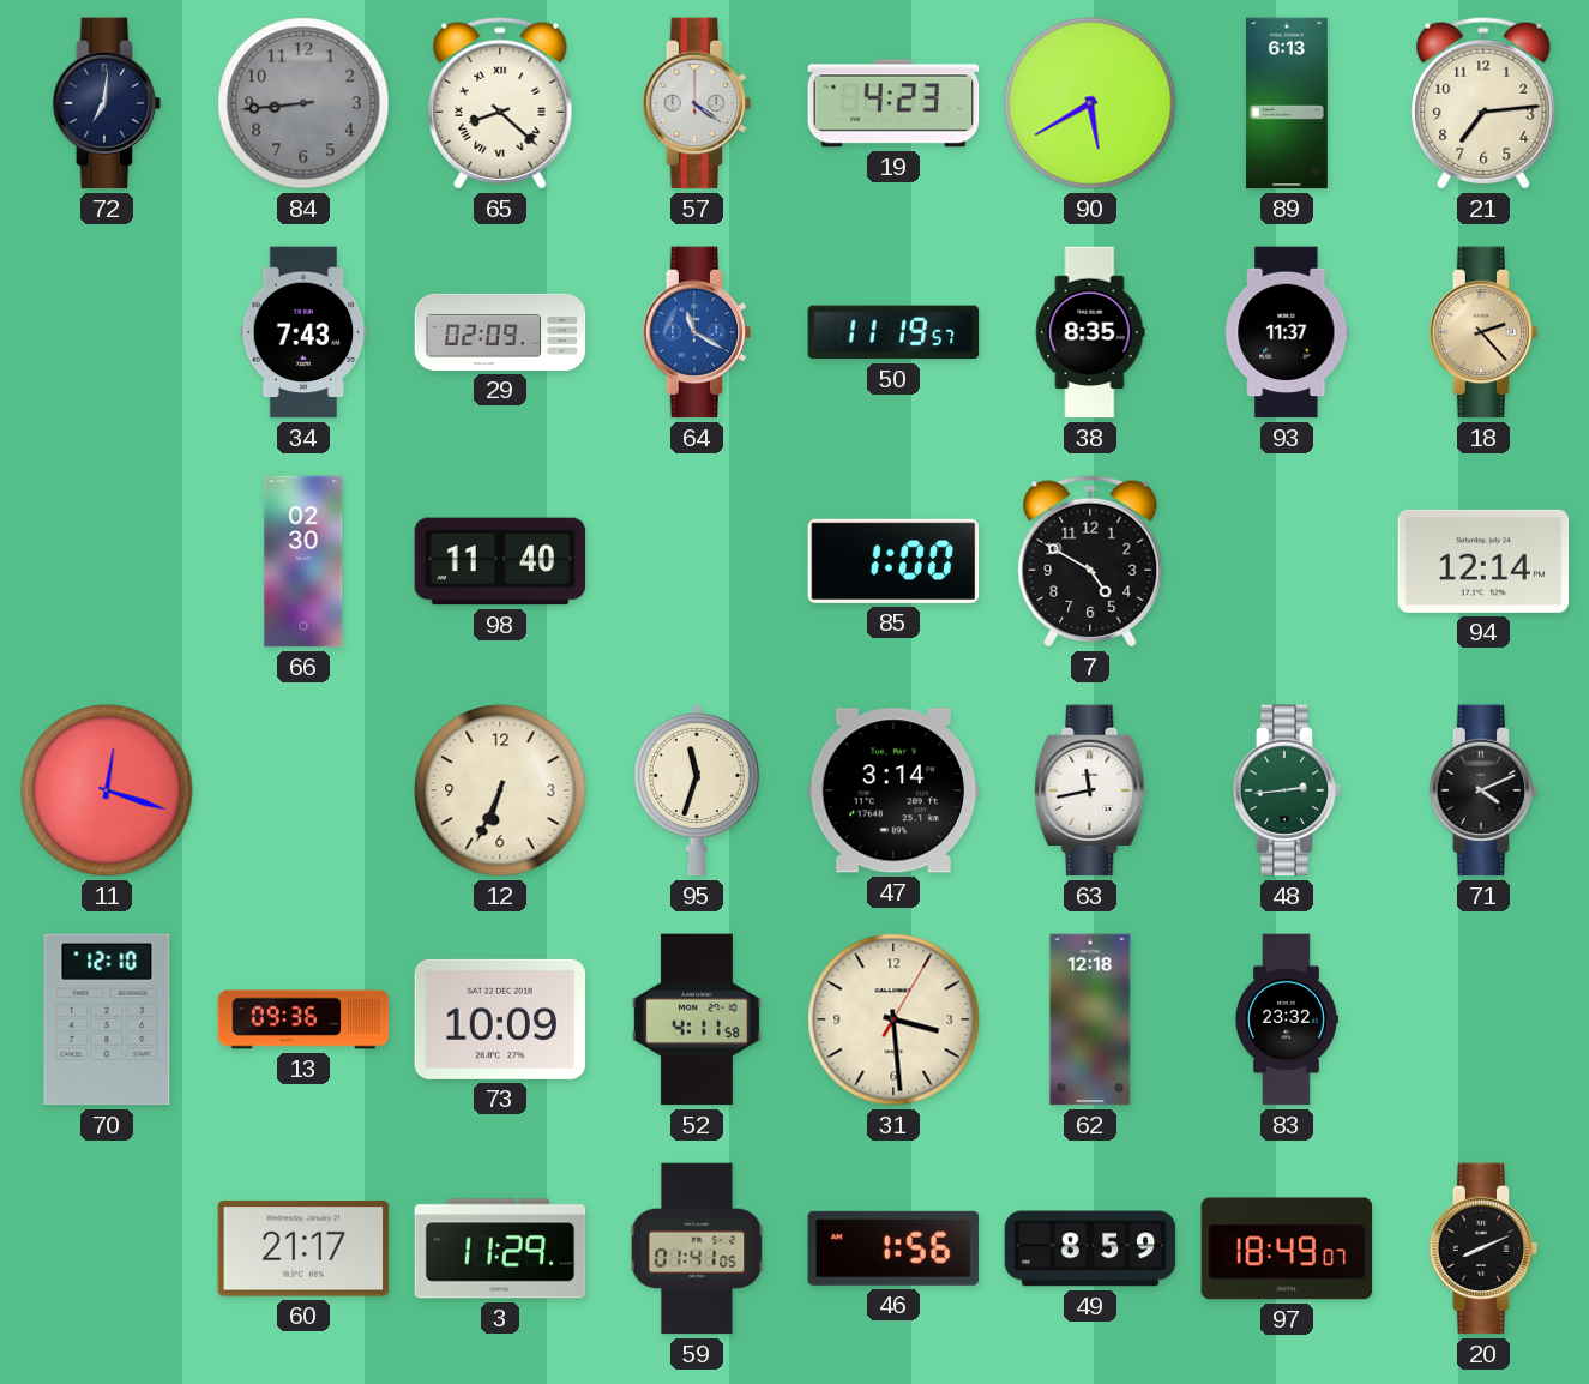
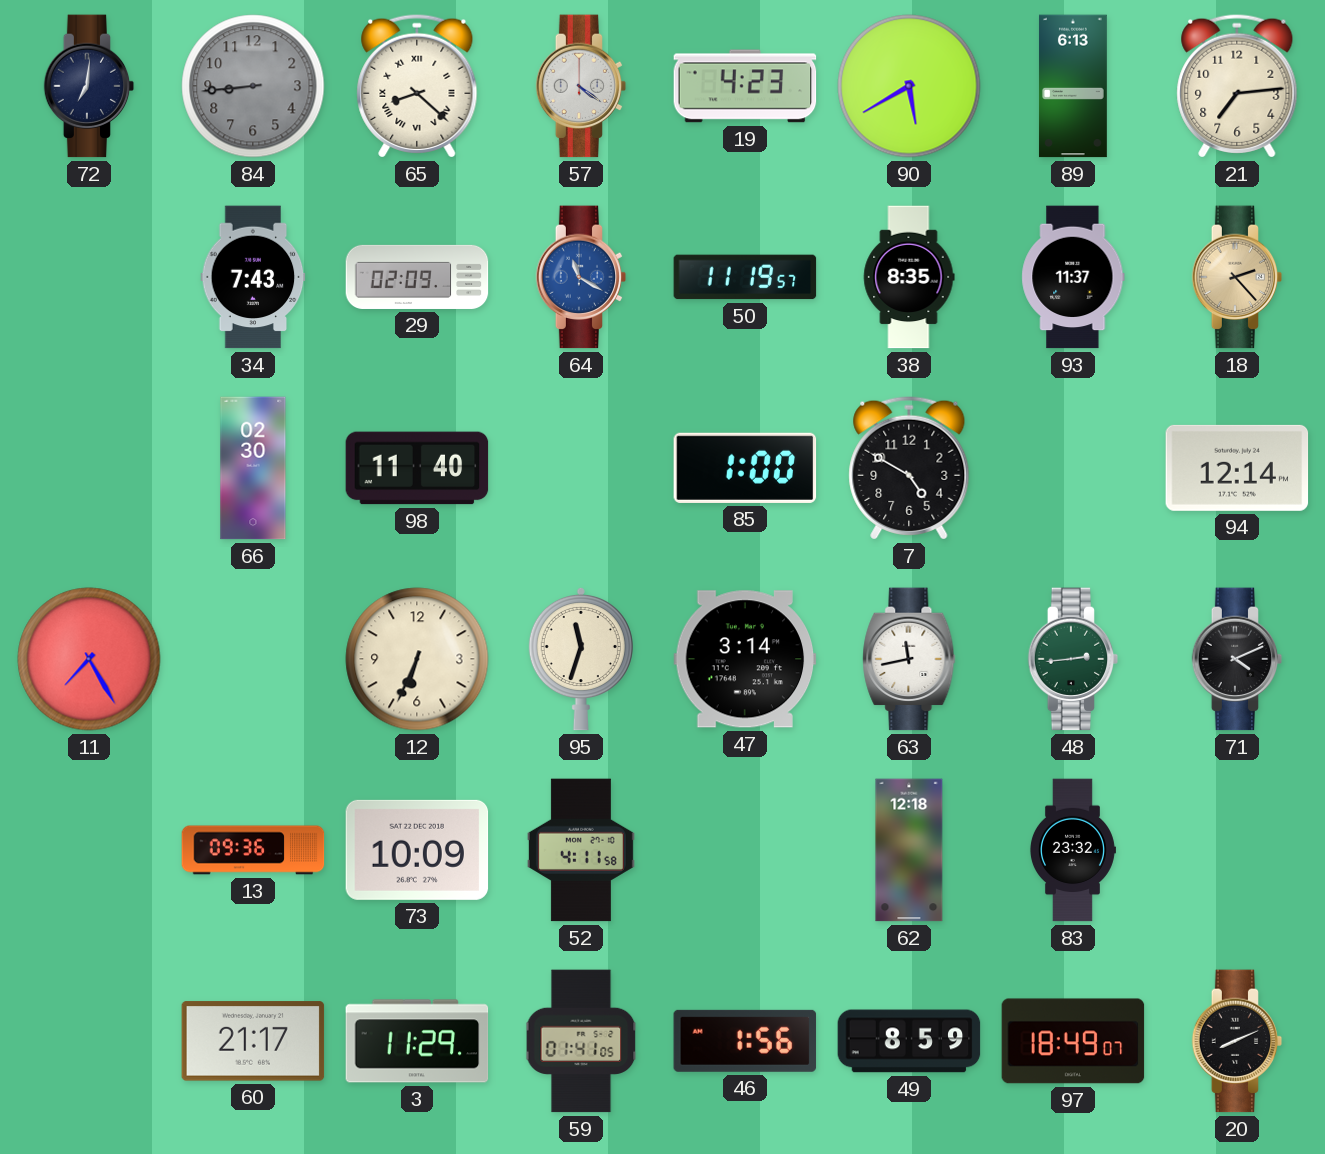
11: 12:18 -> 7:25
70: 12:10 -> none
31: 3:29 -> none
